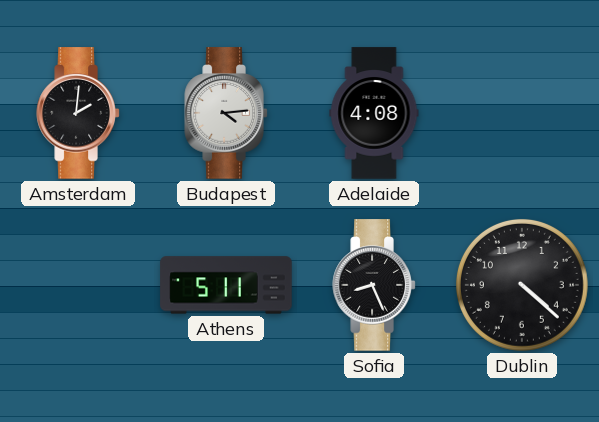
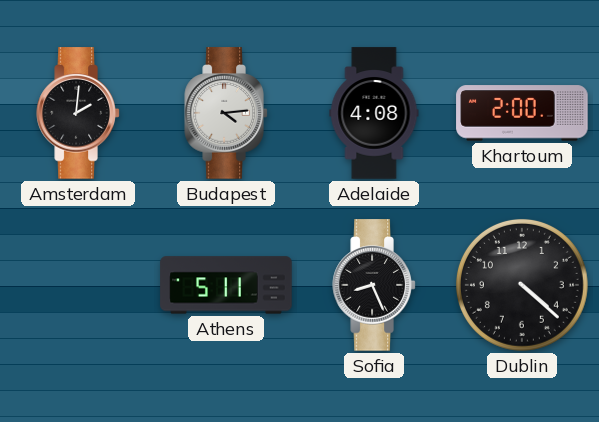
Khartoum: none -> 2:00
